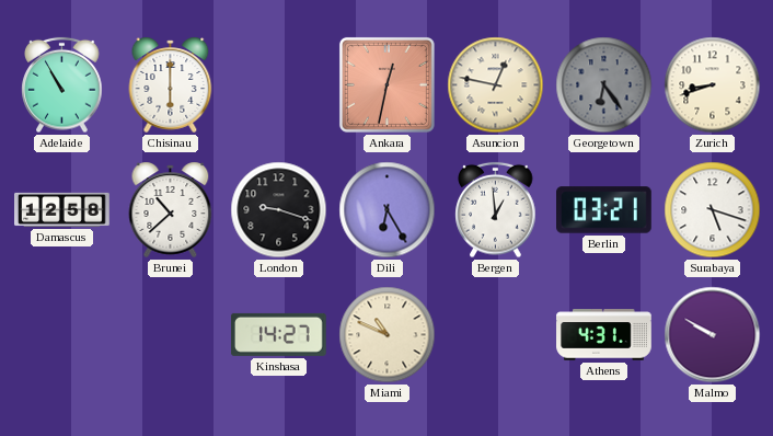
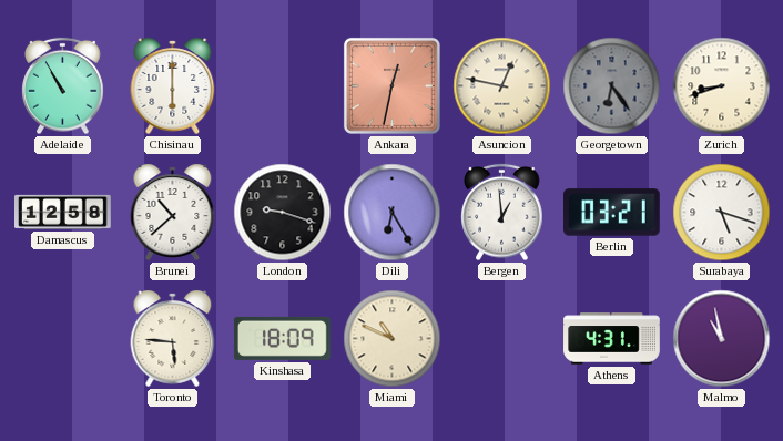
Toronto: none -> 5:46
Kinshasa: 14:27 -> 18:09
Malmo: 9:50 -> 10:58
